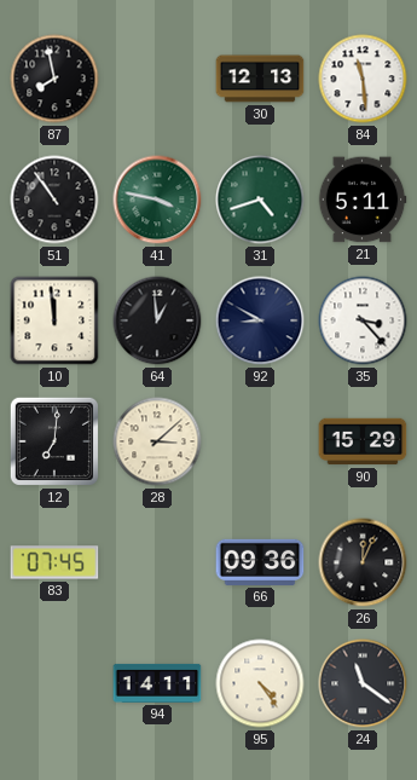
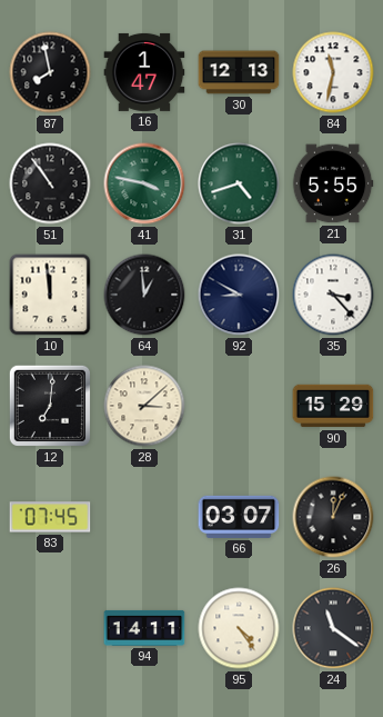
16: none -> 1:47
84: 11:29 -> 11:32
21: 5:11 -> 5:55
66: 09:36 -> 03:07
